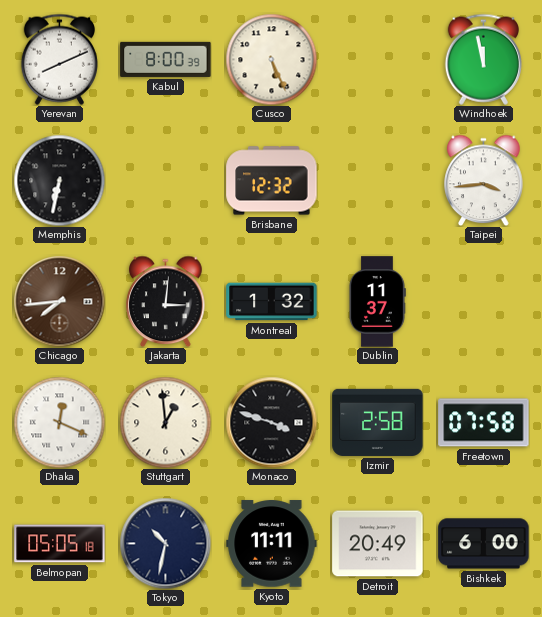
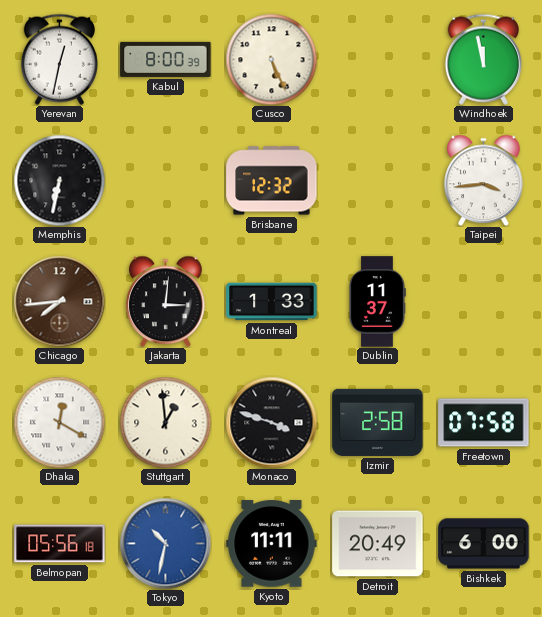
Yerevan: 8:11 -> 12:32
Montreal: 1:32 -> 1:33
Dhaka: 12:19 -> 12:20
Belmopan: 05:05 -> 05:56
Tokyo dial: navy -> blue
